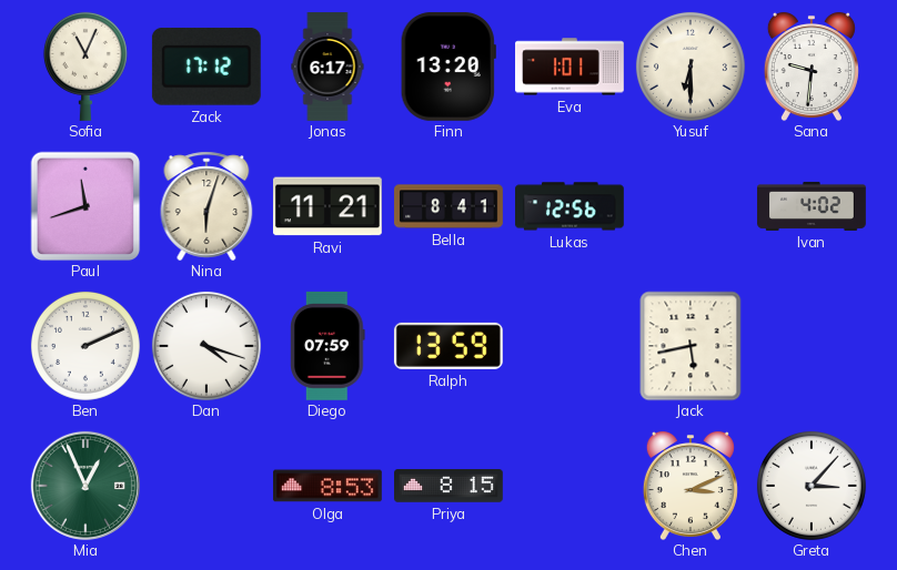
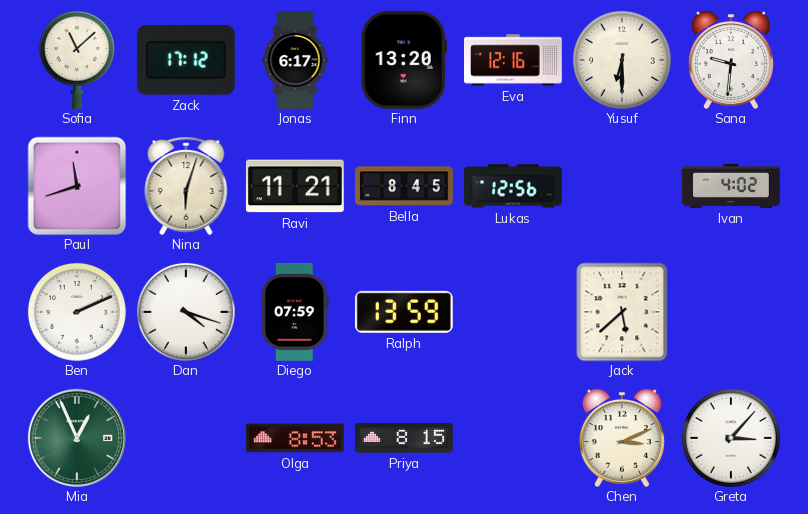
Sofia: 11:04 -> 11:08
Eva: 1:01 -> 12:16
Bella: 8:41 -> 8:45
Jack: 5:43 -> 5:38
